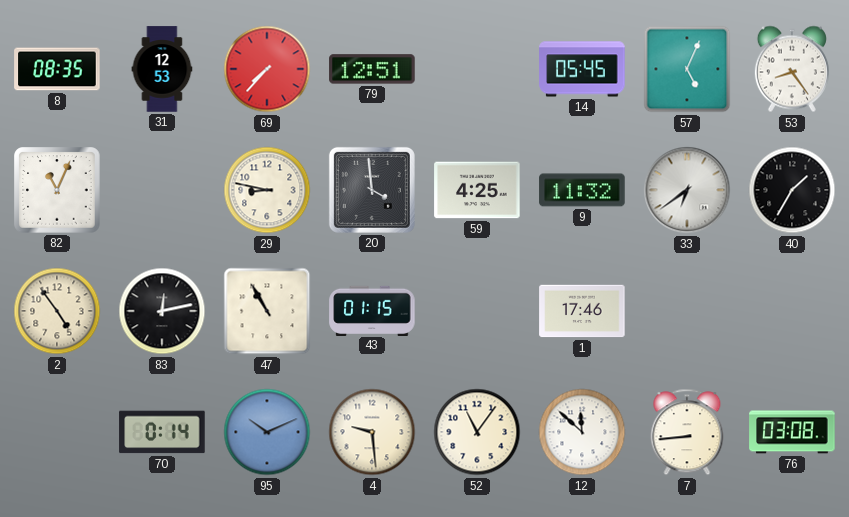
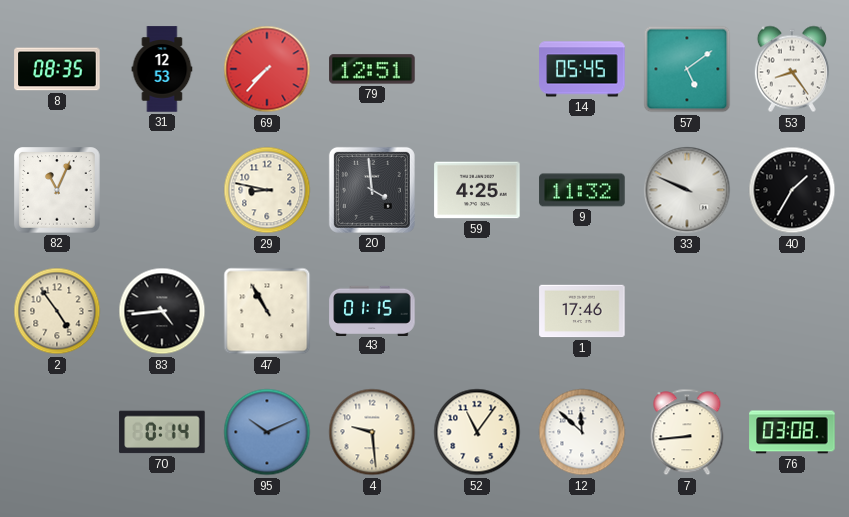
57: 5:04 -> 5:09
33: 6:39 -> 9:49
83: 12:13 -> 4:44
